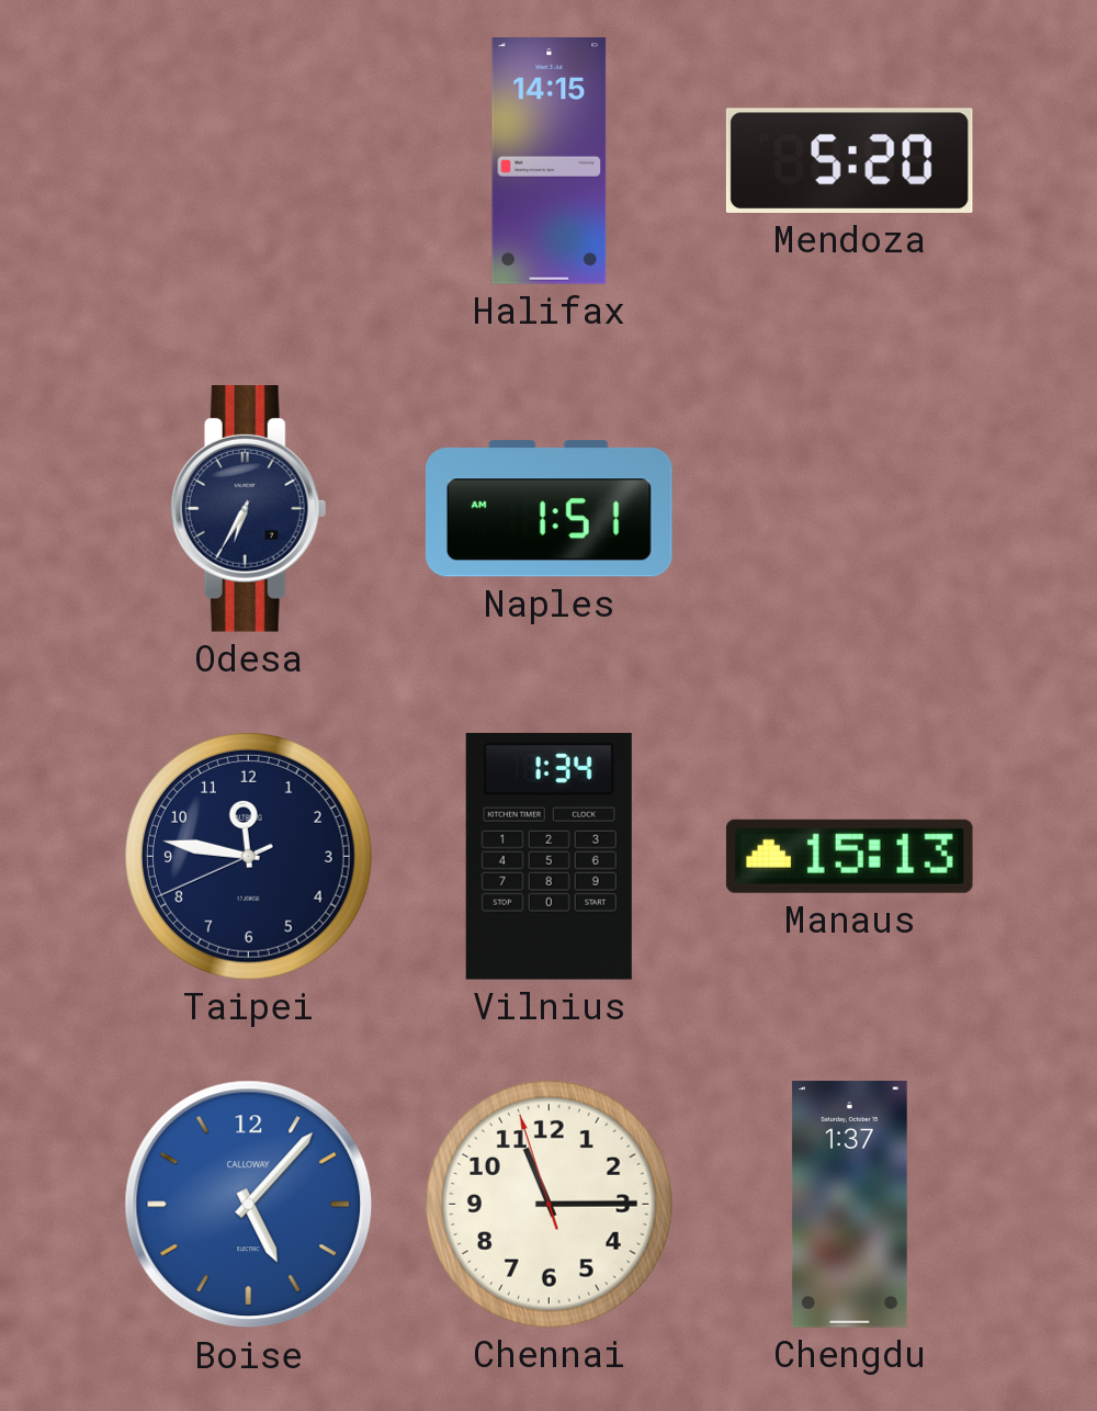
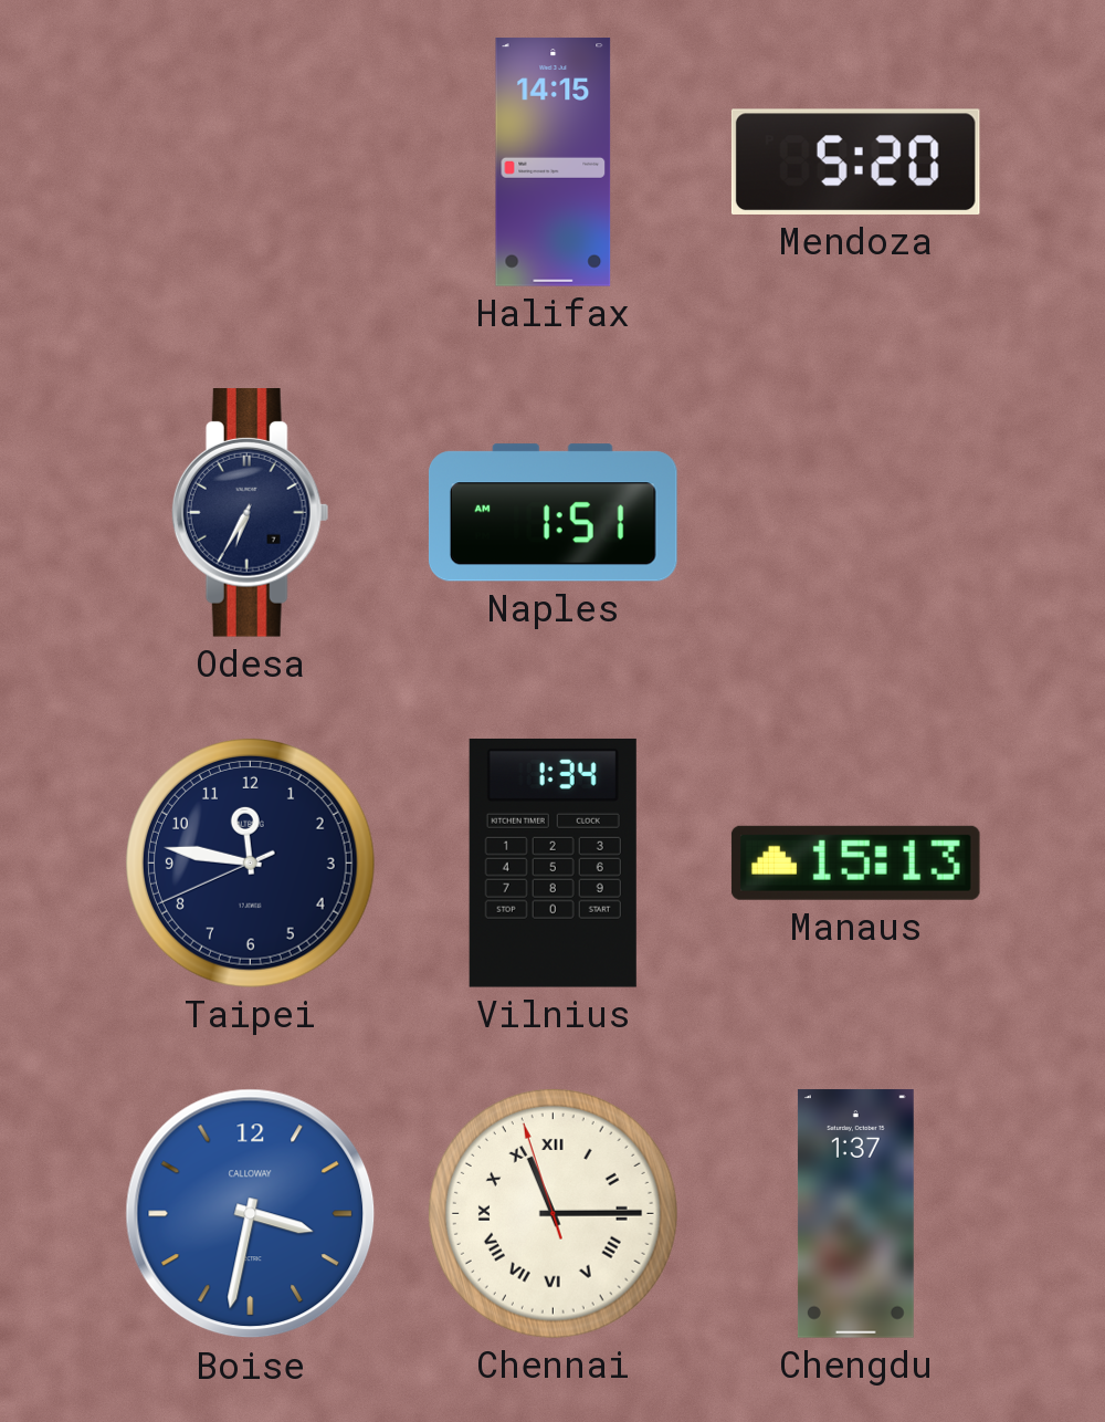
Boise: 5:07 -> 3:32
Chennai numerals: Arabic -> Roman
